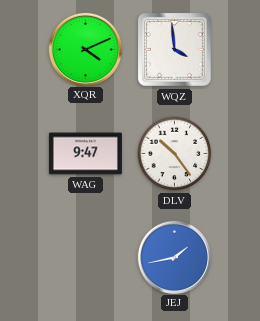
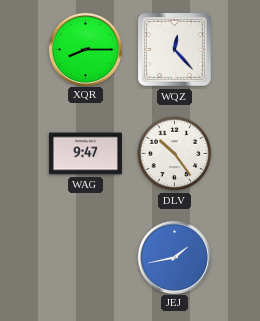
XQR: 4:11 -> 8:15
WQZ: 3:59 -> 12:23
